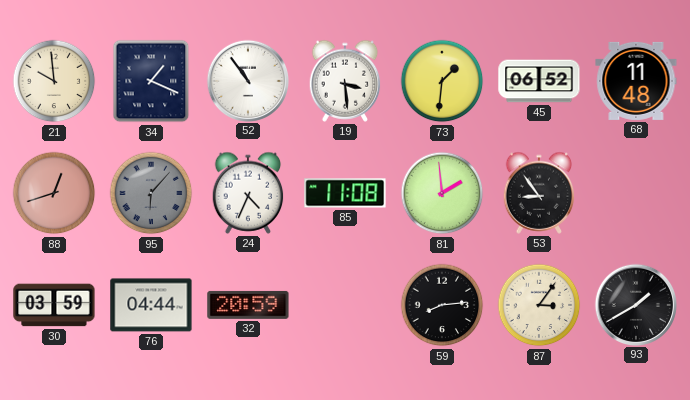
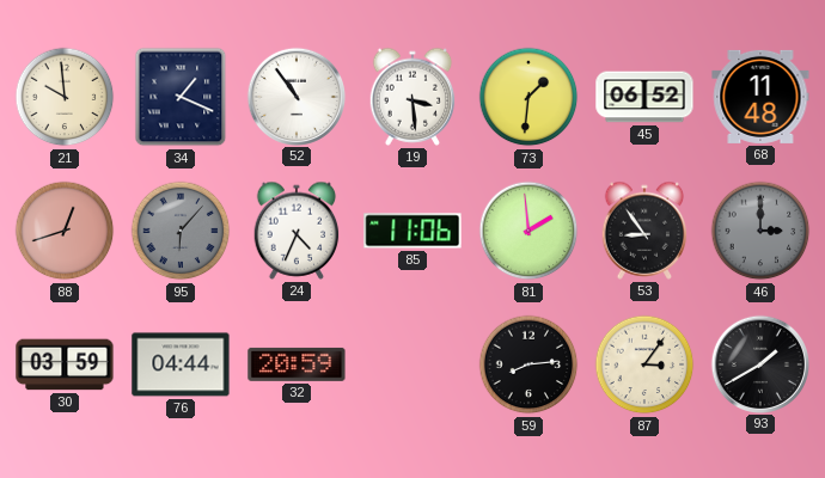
85: 11:08 -> 11:06
46: none -> 3:00
